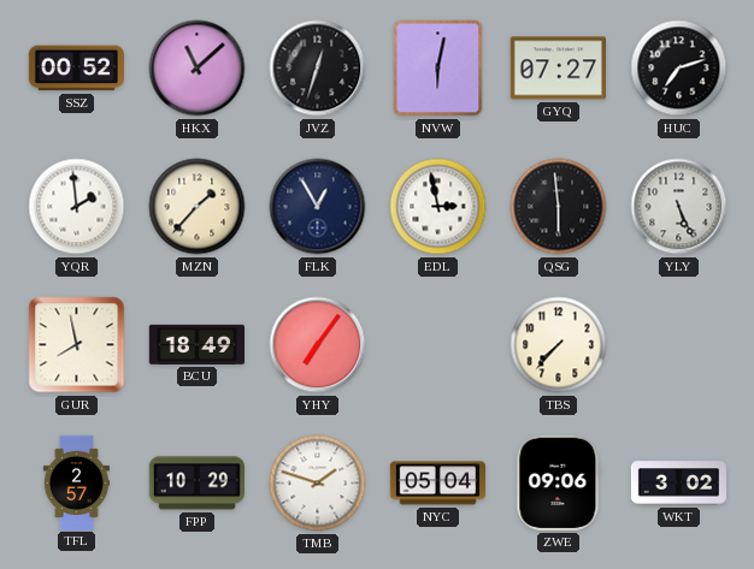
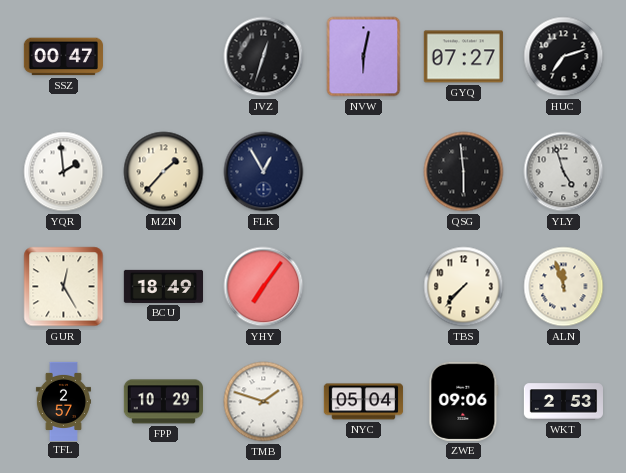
SSZ: 00:52 -> 00:47
HKX: 11:08 -> none
EDL: 2:58 -> none
YLY: 5:26 -> 4:57
GUR: 7:58 -> 12:25
ALN: none -> 11:57
WKT: 3:02 -> 2:53
